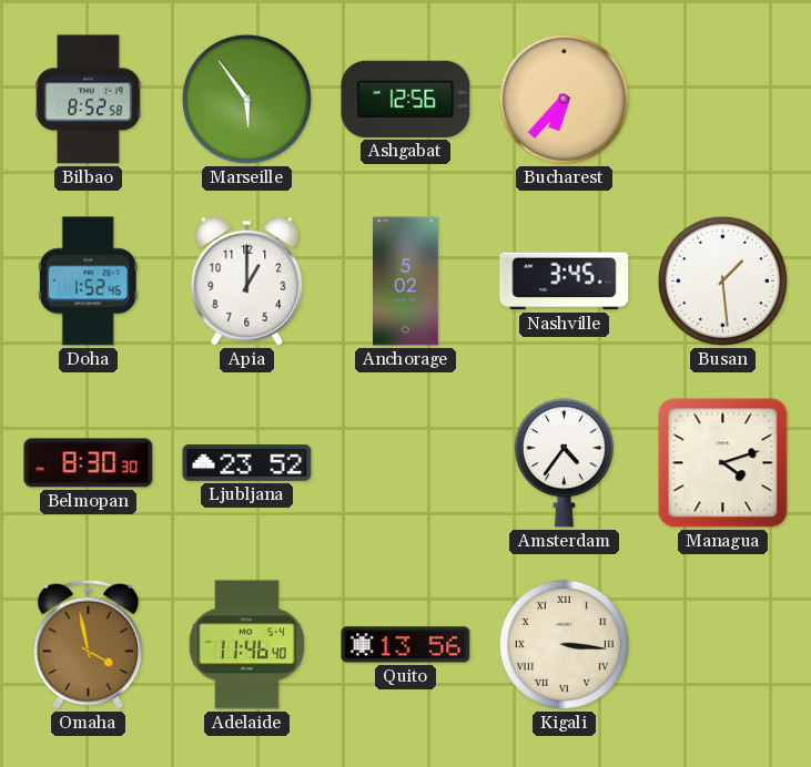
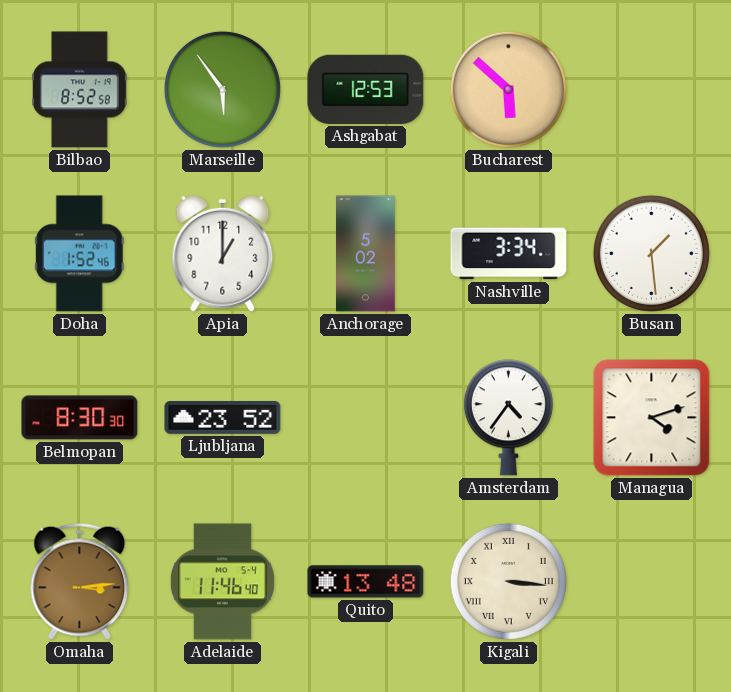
Ashgabat: 12:56 -> 12:53
Bucharest: 6:37 -> 5:52
Nashville: 3:45 -> 3:34
Omaha: 3:58 -> 3:14
Quito: 13:56 -> 13:48
